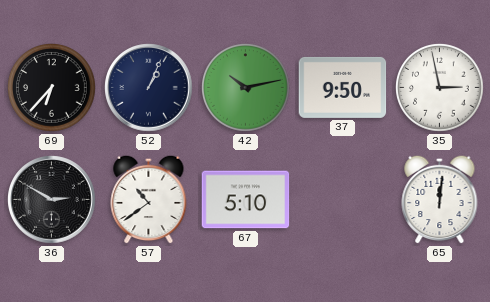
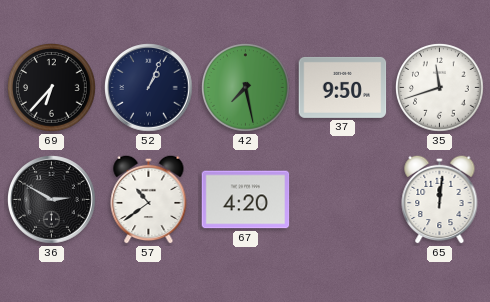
42: 10:13 -> 7:28
35: 2:58 -> 11:42
67: 5:10 -> 4:20
